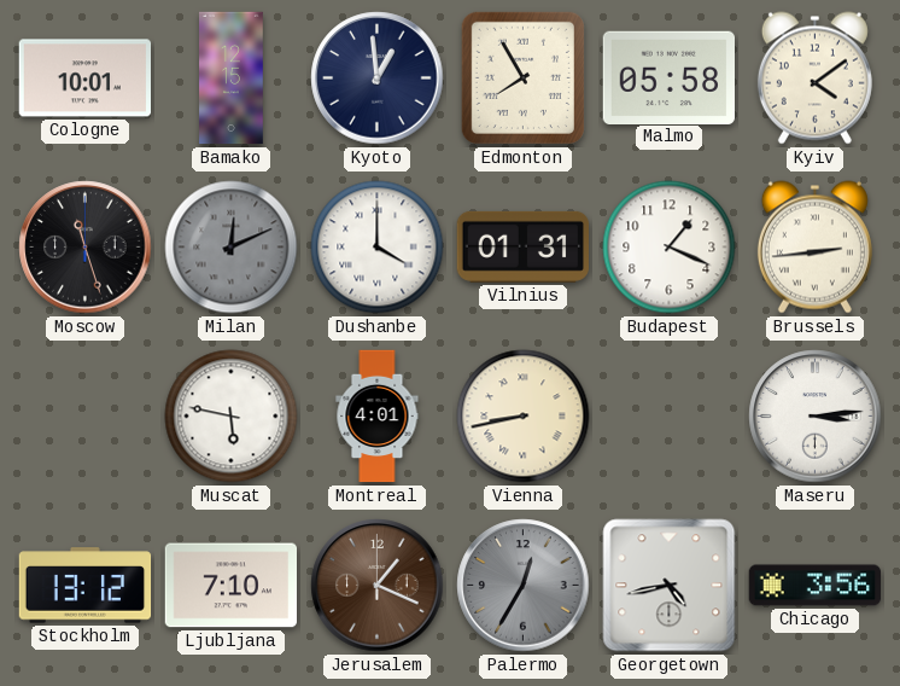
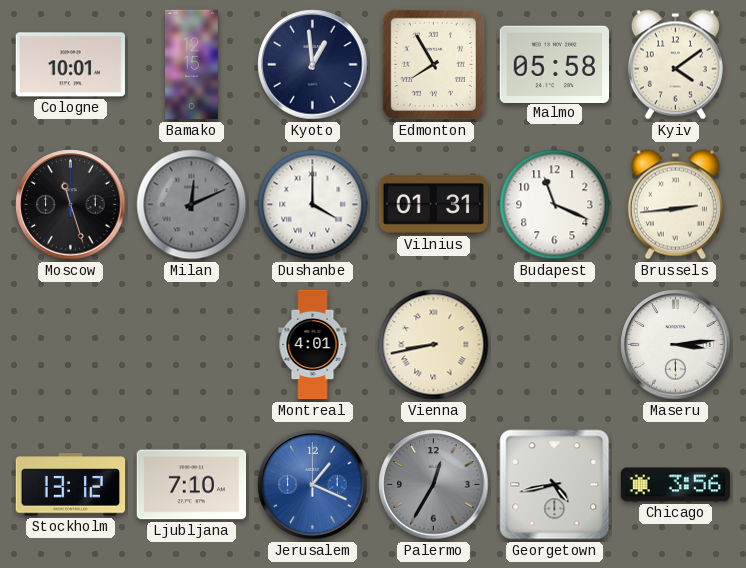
Budapest: 1:19 -> 11:19
Muscat: 5:47 -> none
Jerusalem dial: brown -> blue
